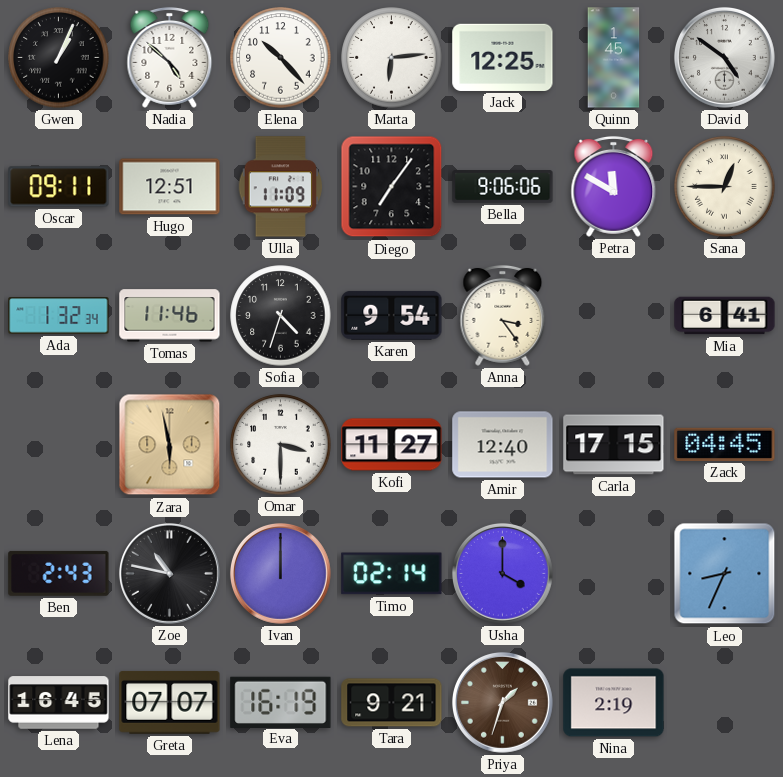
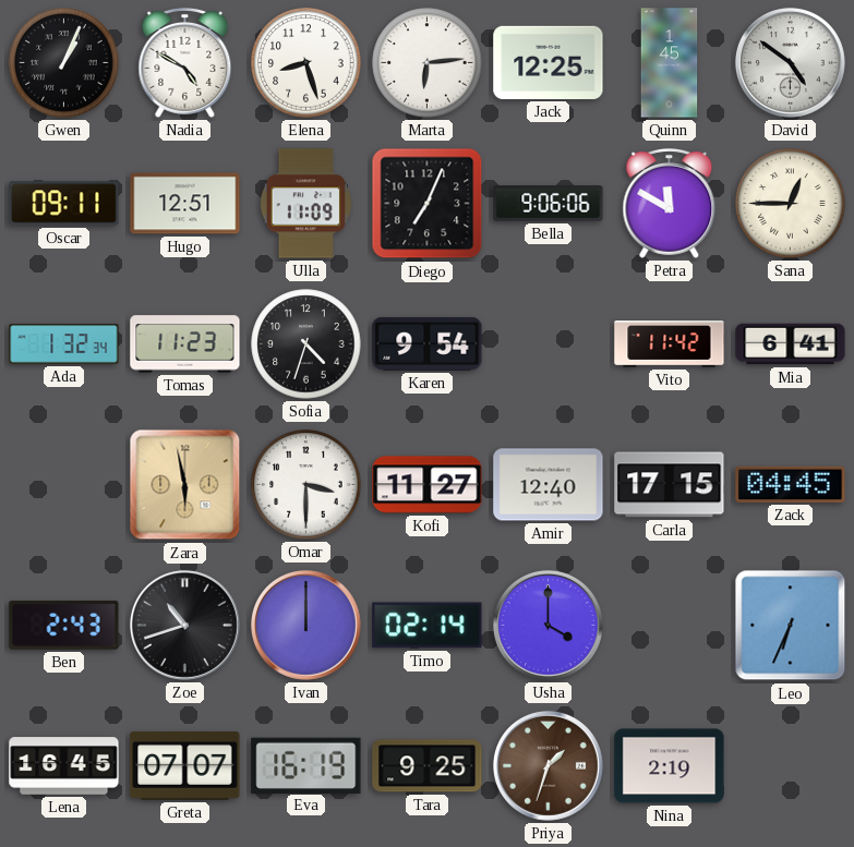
Nadia: 4:52 -> 4:50
Elena: 10:23 -> 8:27
Diego: 7:06 -> 7:04
Tomas: 11:46 -> 11:23
Anna: 3:24 -> none
Vito: none -> 11:42
Zoe: 10:47 -> 10:42
Leo: 8:34 -> 6:34
Tara: 9:21 -> 9:25
